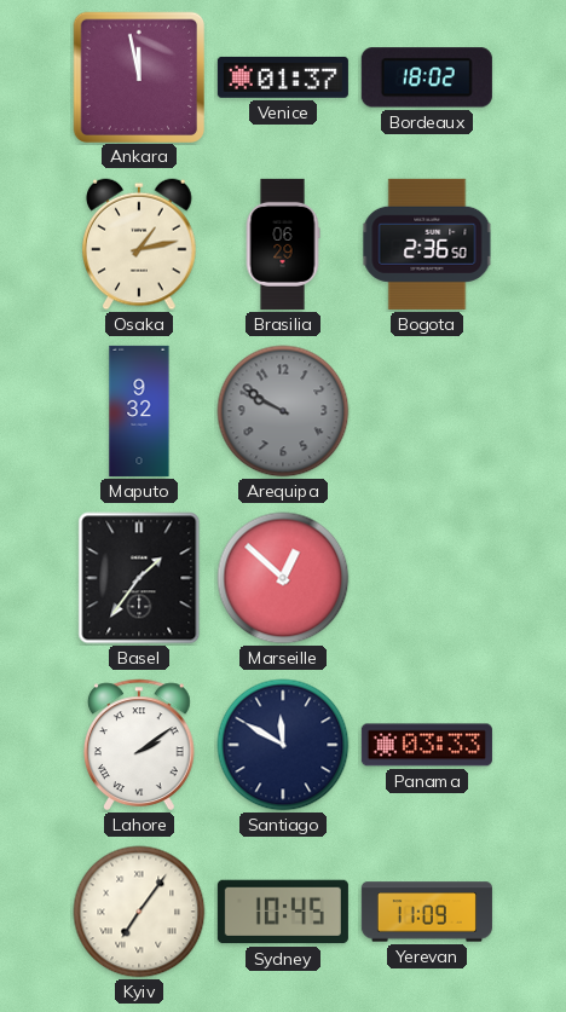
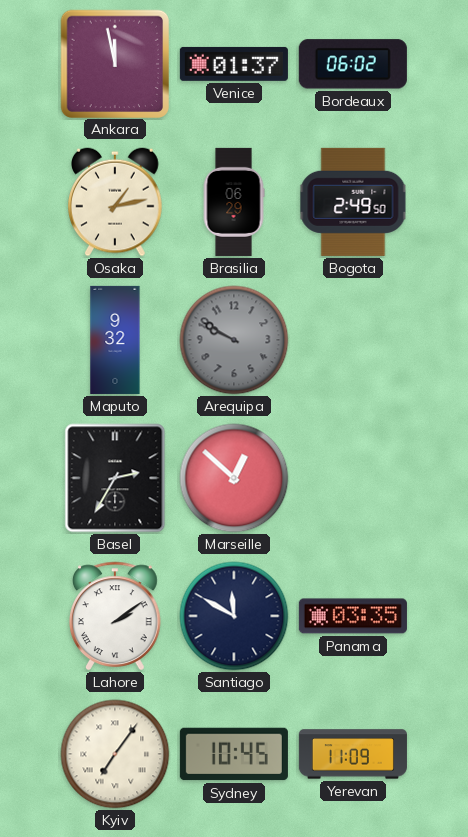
Bordeaux: 18:02 -> 06:02
Bogota: 2:36 -> 2:49
Basel: 1:36 -> 2:35
Panama: 03:33 -> 03:35
